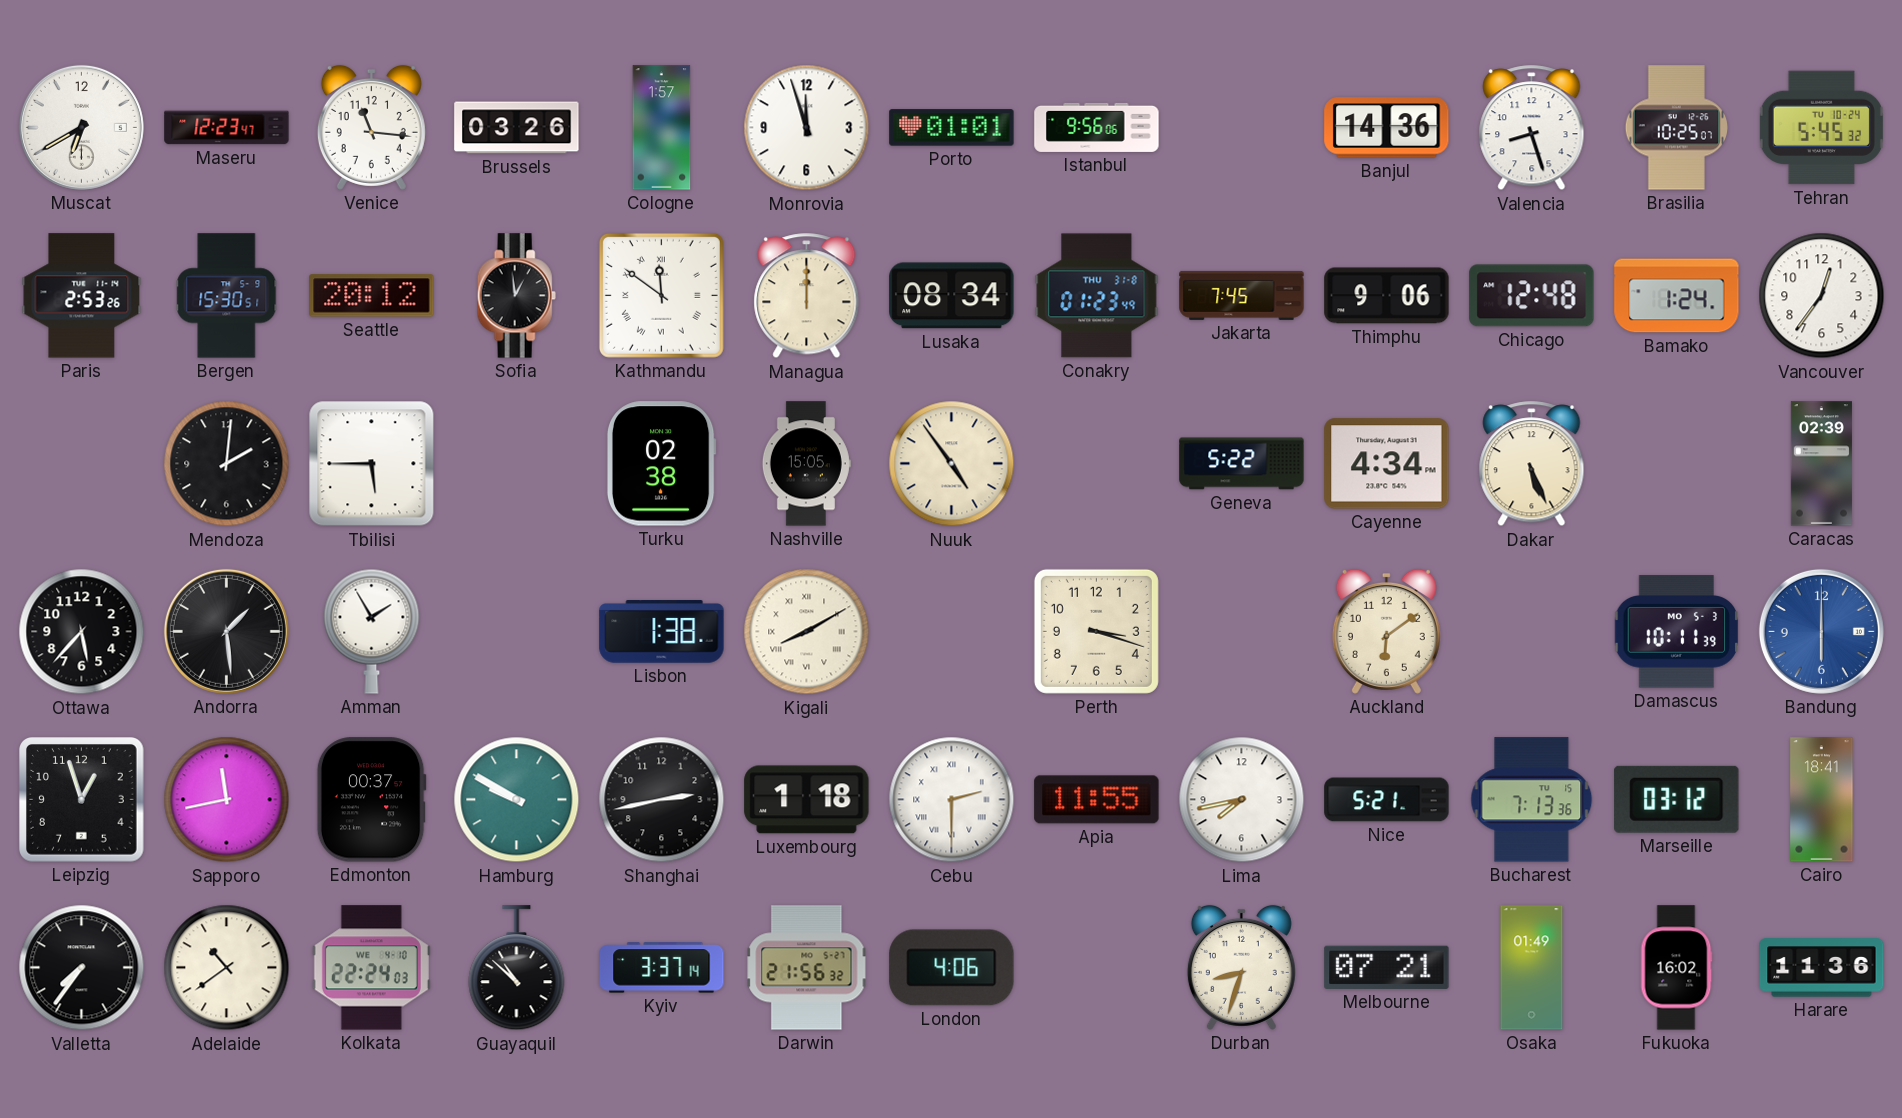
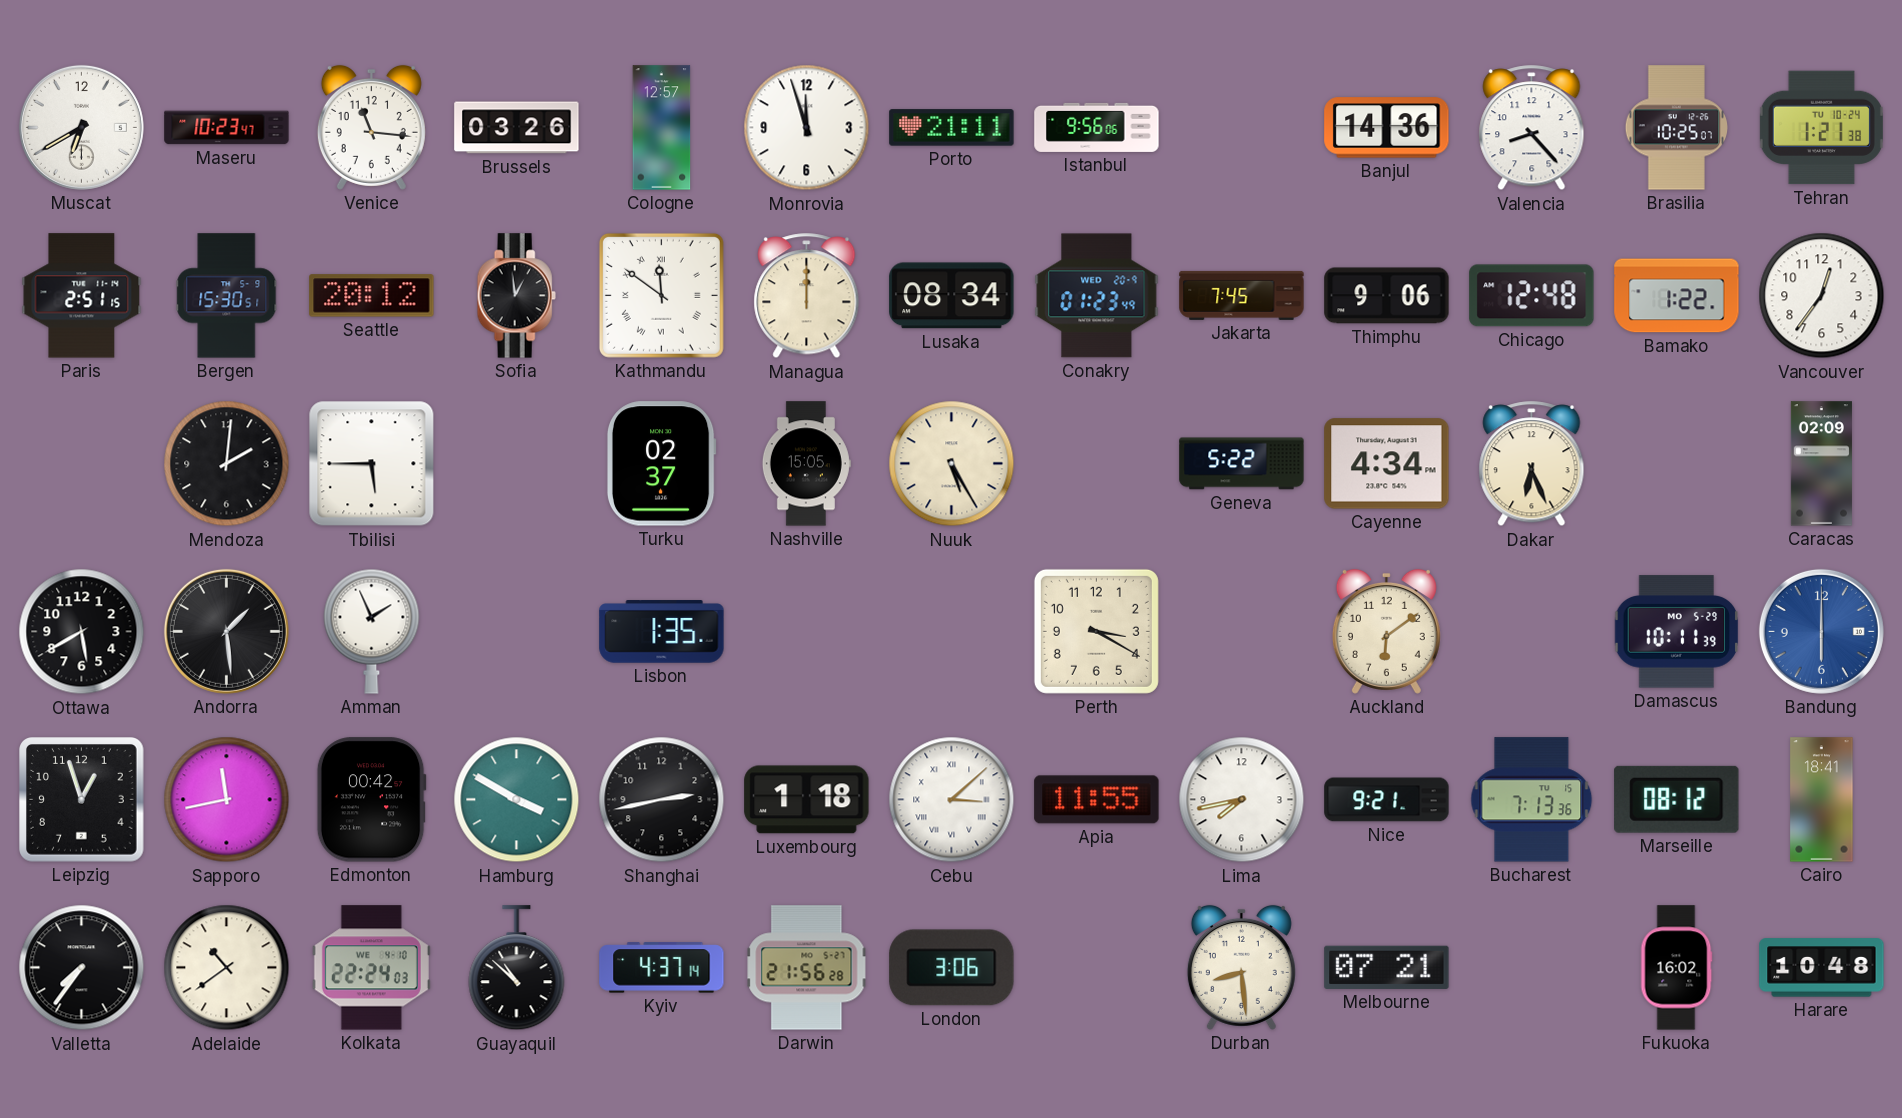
Maseru: 12:23 -> 10:23
Cologne: 1:57 -> 12:57
Porto: 01:01 -> 21:11
Valencia: 8:27 -> 8:23
Tehran: 5:45 -> 1:21
Paris: 2:53 -> 2:51
Conakry date: THU 31-8 -> WED 20-9
Bamako: 1:24 -> 1:22
Turku: 02:38 -> 02:37
Nuuk: 4:54 -> 5:25
Dakar: 5:26 -> 6:26
Caracas: 02:39 -> 02:09
Ottawa: 5:37 -> 5:40
Amman: 1:55 -> 1:56
Lisbon: 1:38 -> 1:35
Kigali: 8:10 -> none
Perth: 3:18 -> 3:20
Damascus date: MO 5-3 -> MO 5-29
Edmonton: 00:37 -> 00:42
Hamburg: 9:50 -> 3:50
Cebu: 2:30 -> 3:08
Nice: 5:21 -> 9:21
Marseille: 03:12 -> 08:12
Kyiv: 3:37 -> 4:37
Darwin: 21:56:32 -> 21:56:28
London: 4:06 -> 3:06
Durban: 8:33 -> 8:29
Osaka: 01:49 -> none
Harare: 11:36 -> 10:48
